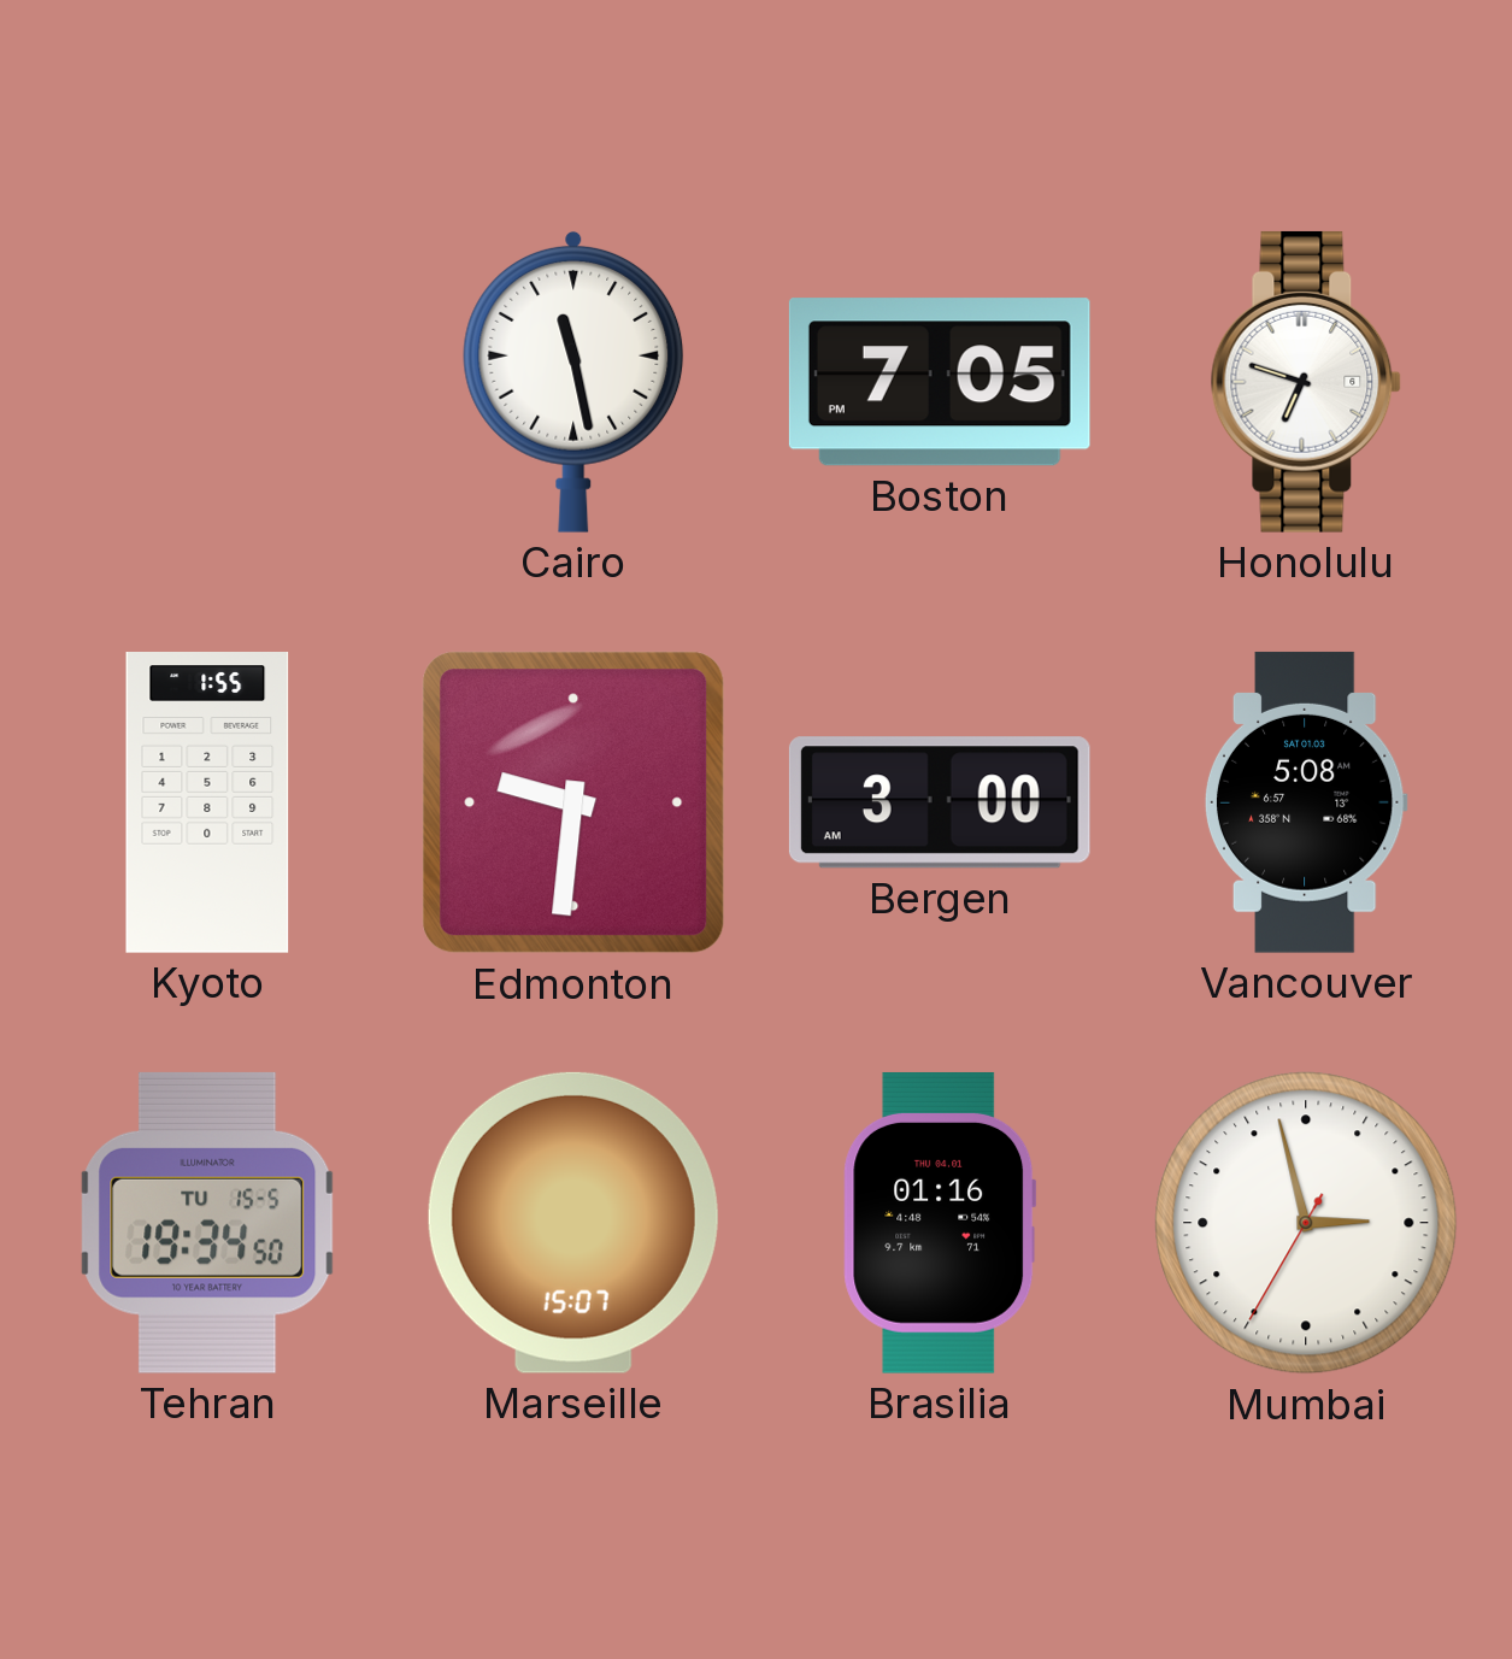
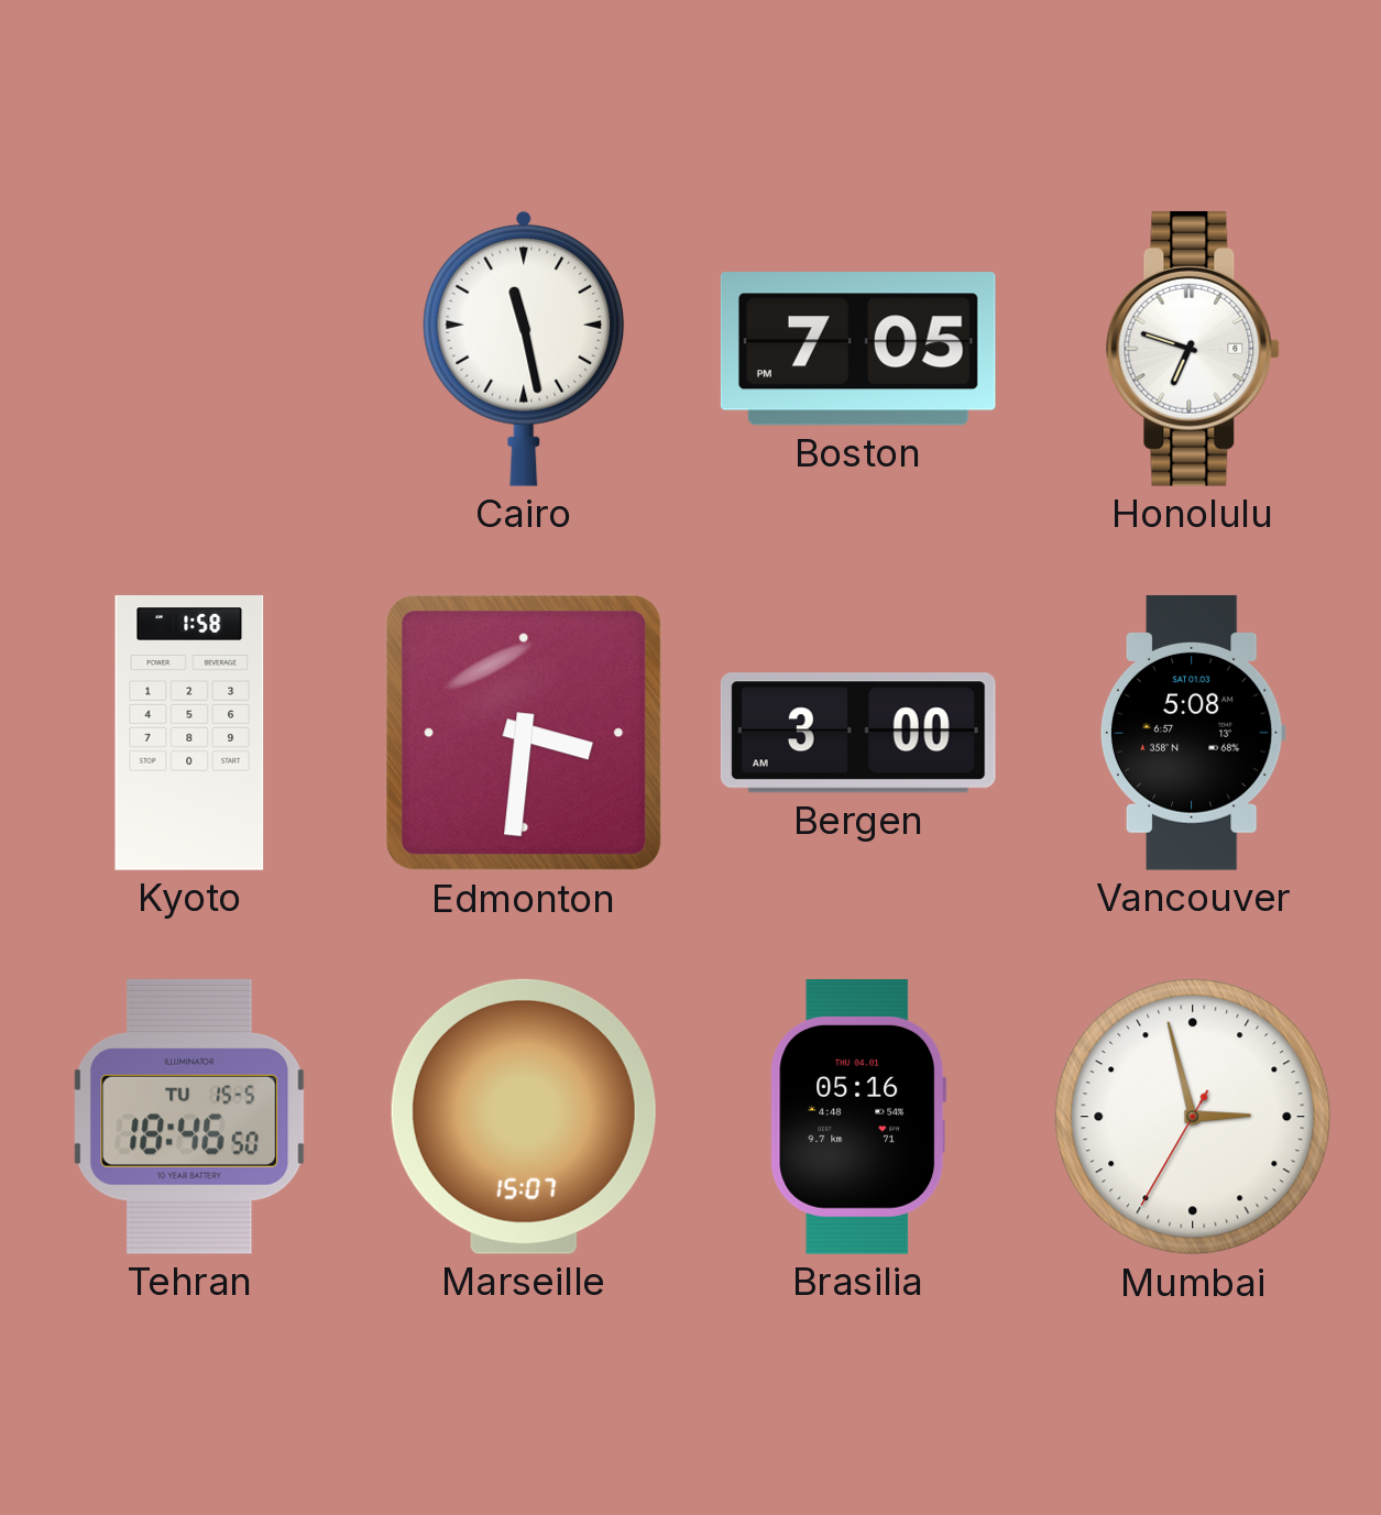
Kyoto: 1:55 -> 1:58
Edmonton: 9:31 -> 3:31
Tehran: 19:34 -> 18:46
Brasilia: 01:16 -> 05:16
